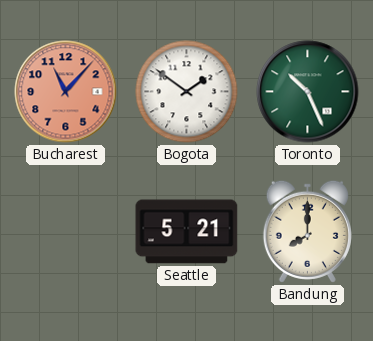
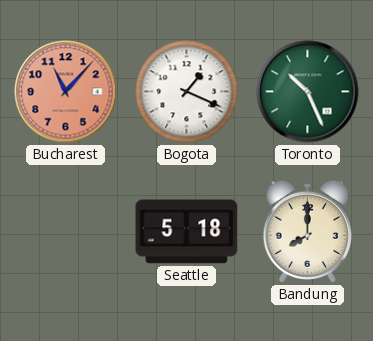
Bogota: 1:51 -> 1:19
Seattle: 5:21 -> 5:18
